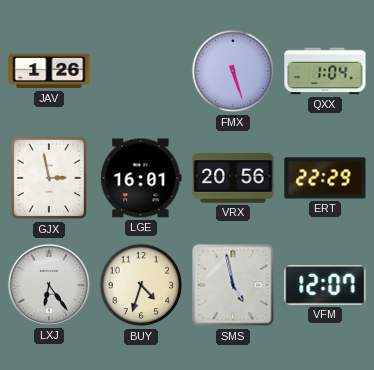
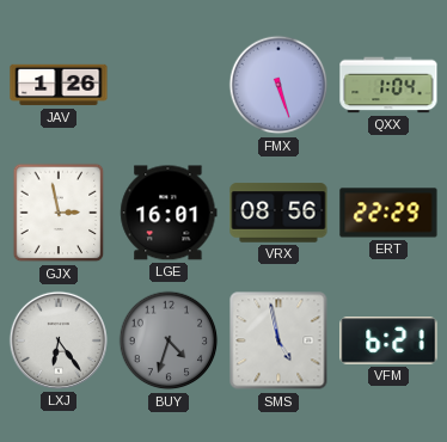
VRX: 20:56 -> 08:56
BUY dial: cream -> grey
VFM: 12:07 -> 6:21
